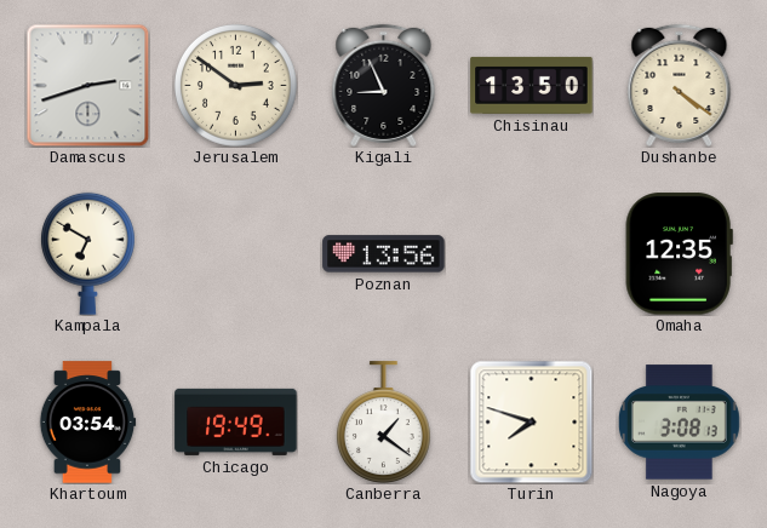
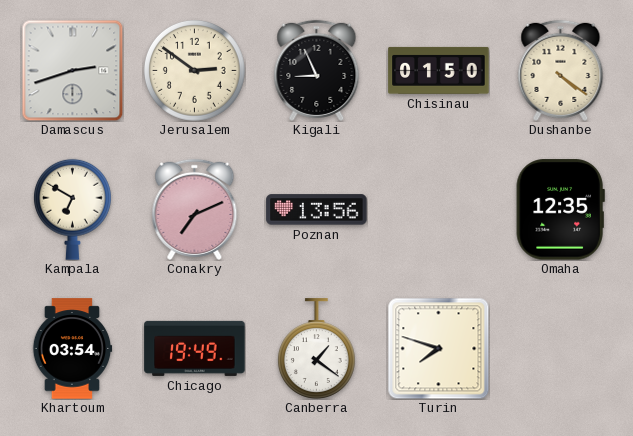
Chisinau: 13:50 -> 01:50
Conakry: none -> 7:11
Nagoya: 3:08 -> none
